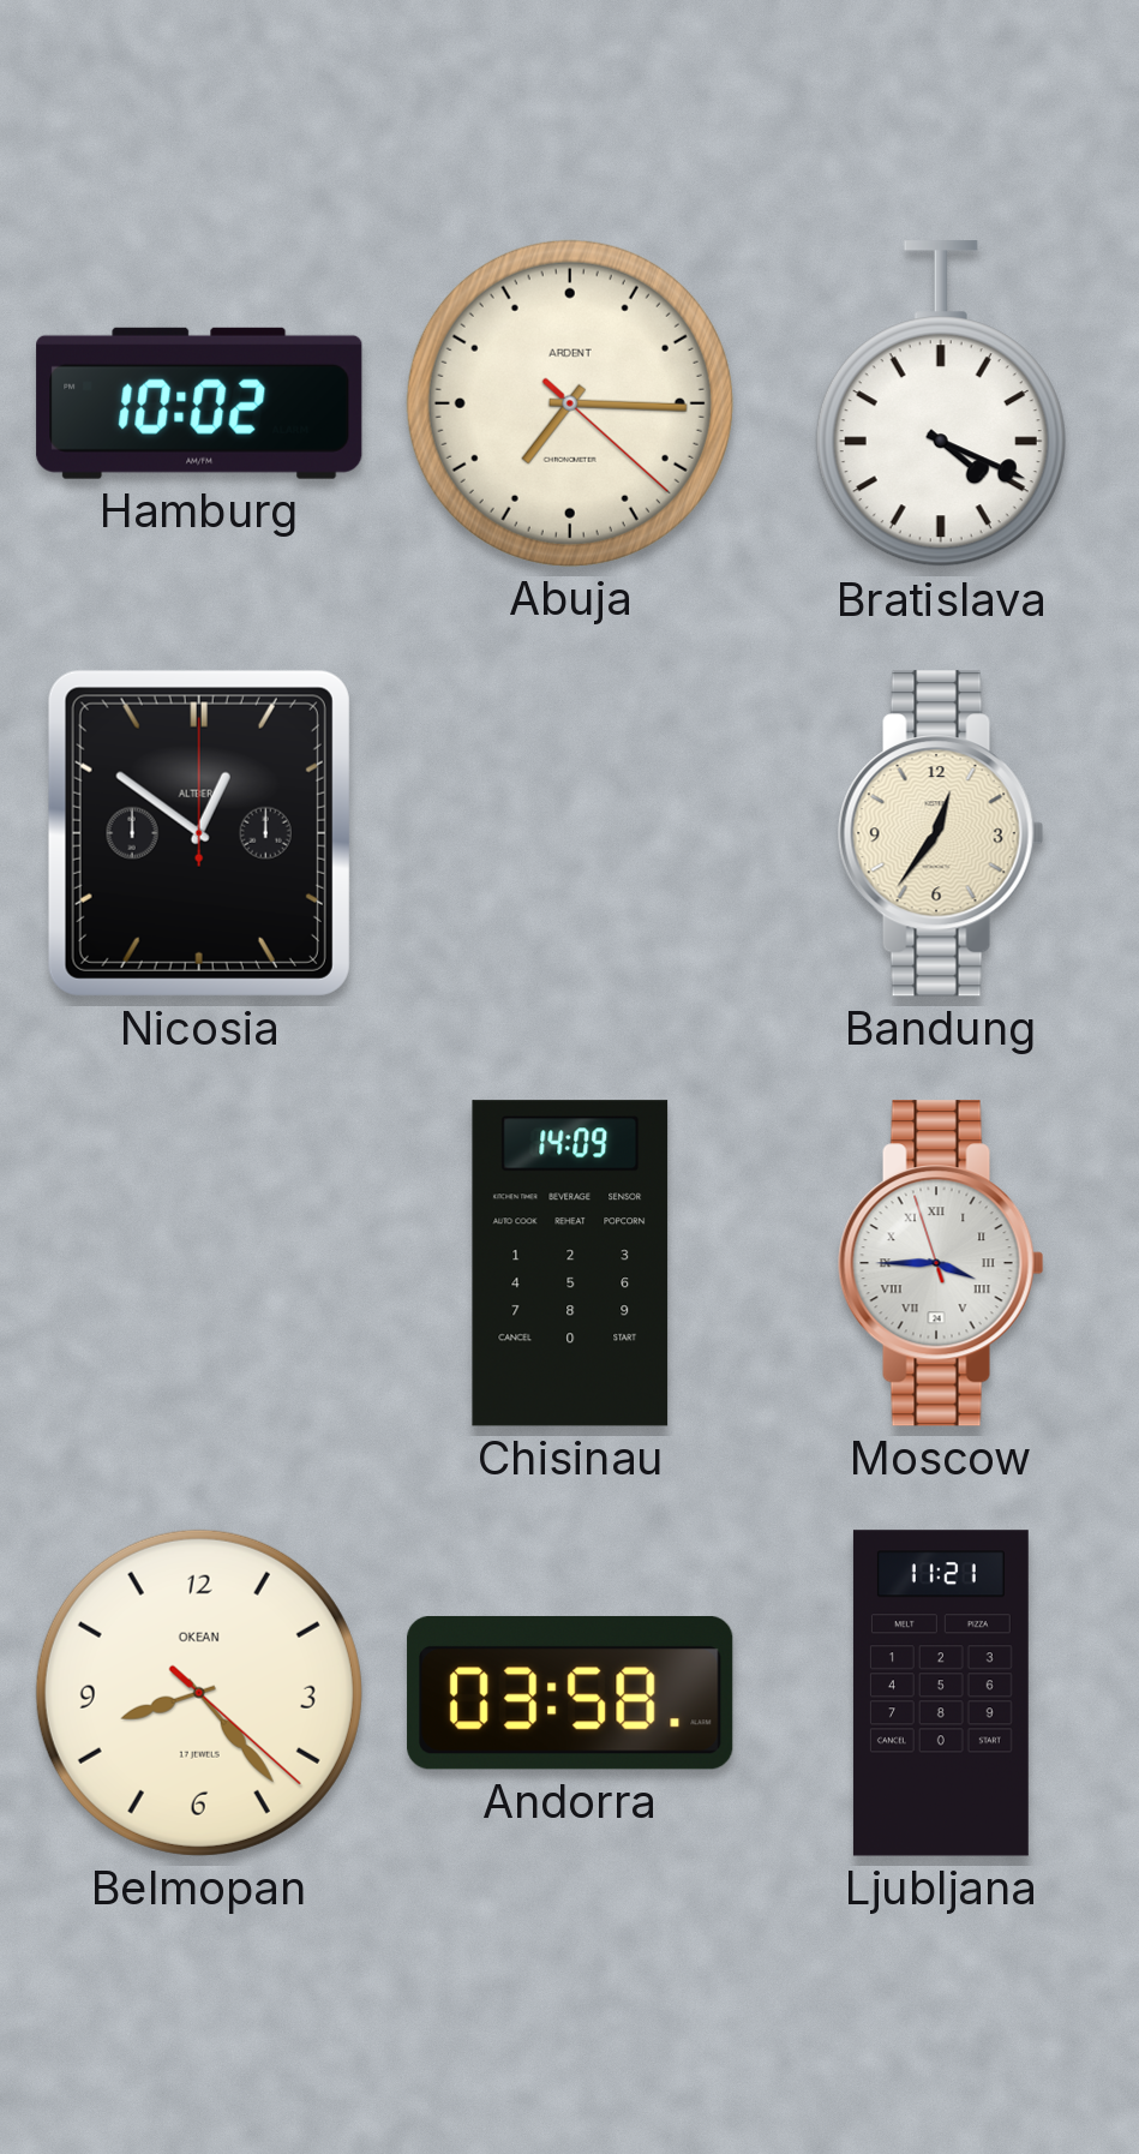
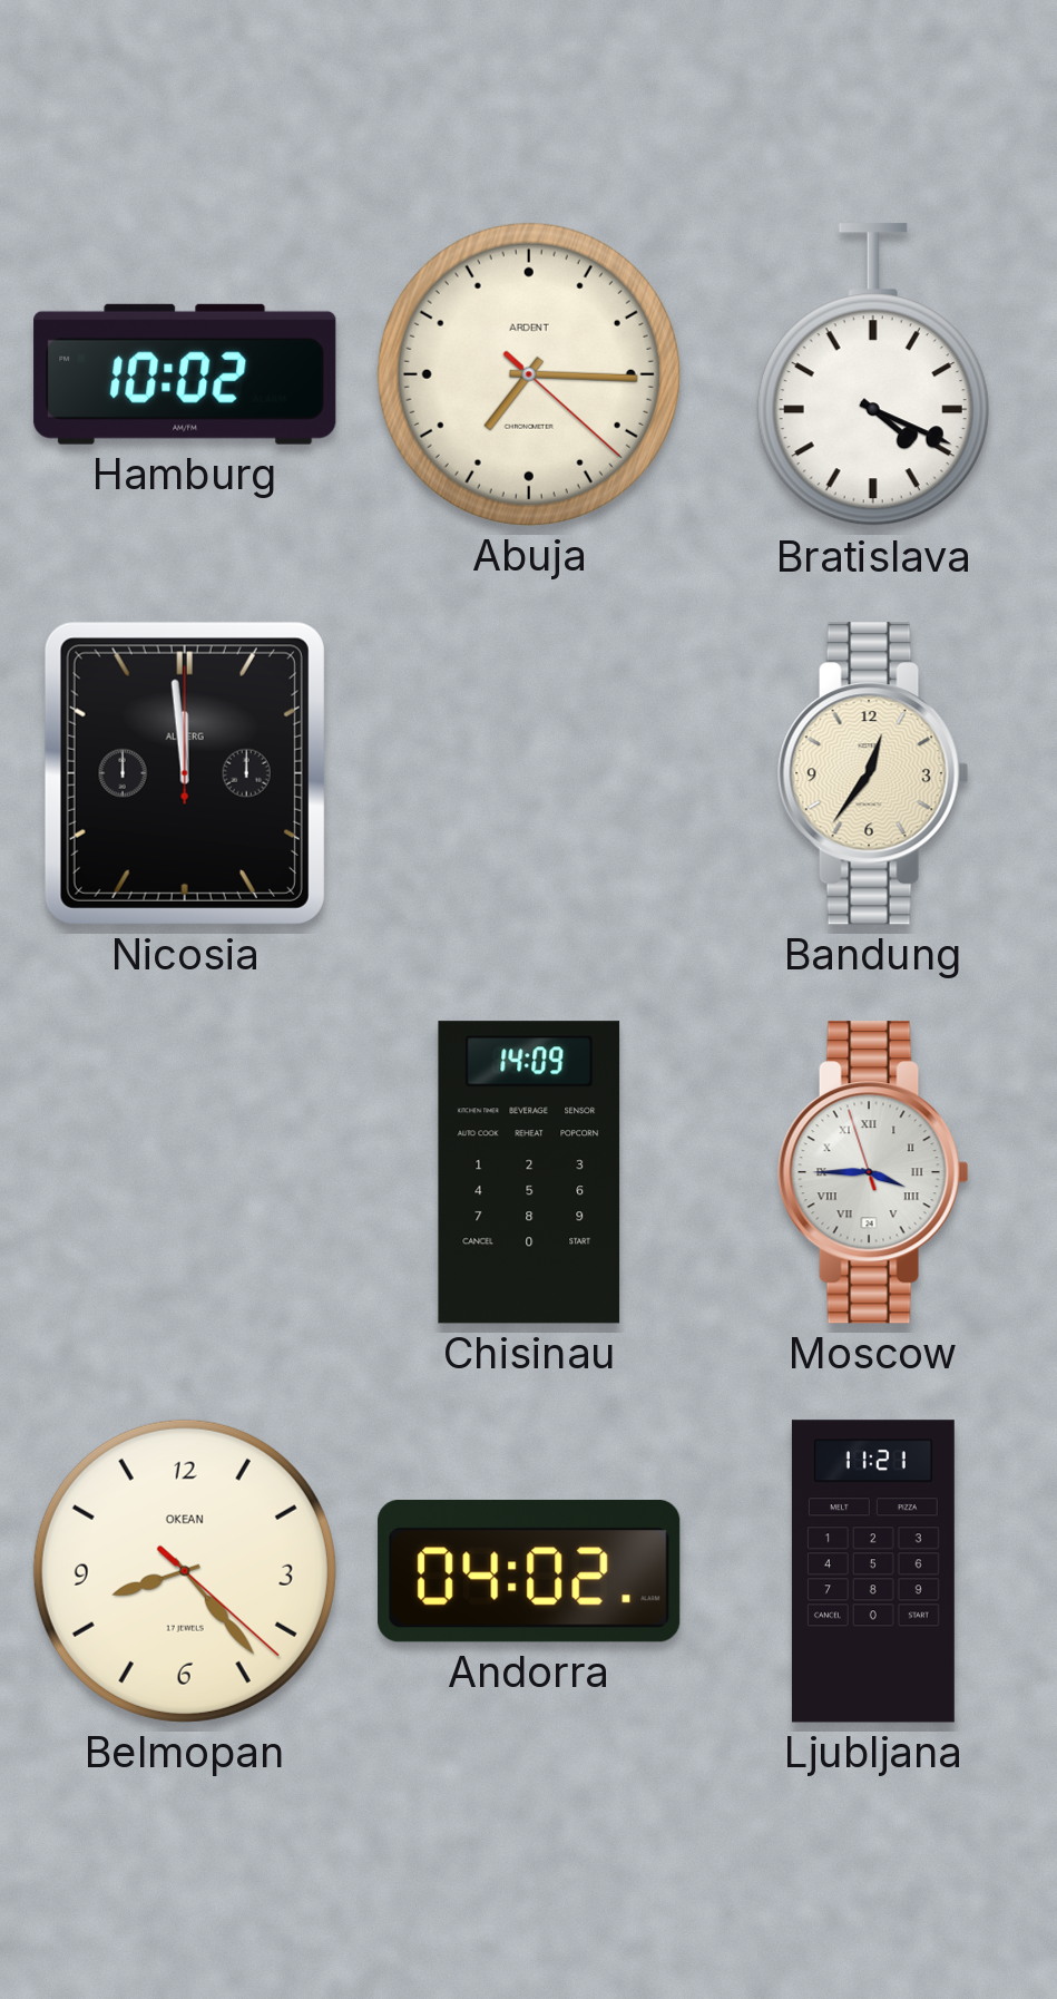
Nicosia: 12:51 -> 11:59
Andorra: 03:58 -> 04:02
